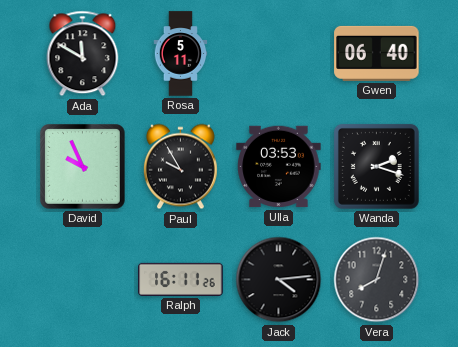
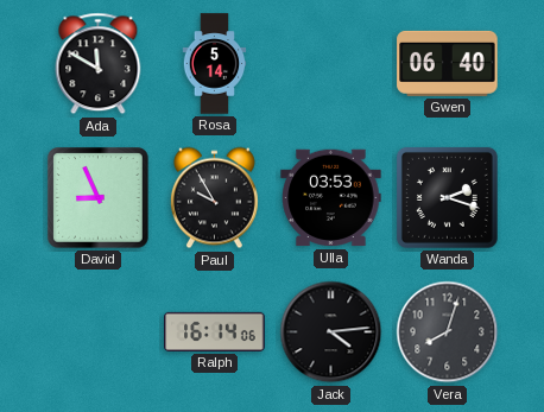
Rosa: 5:11 -> 5:14
David: 9:56 -> 8:56
Ralph: 16:11 -> 16:14
